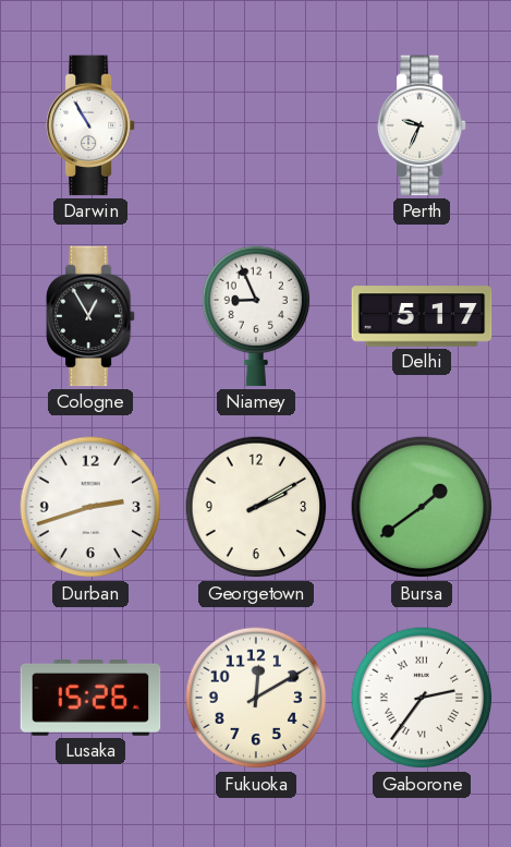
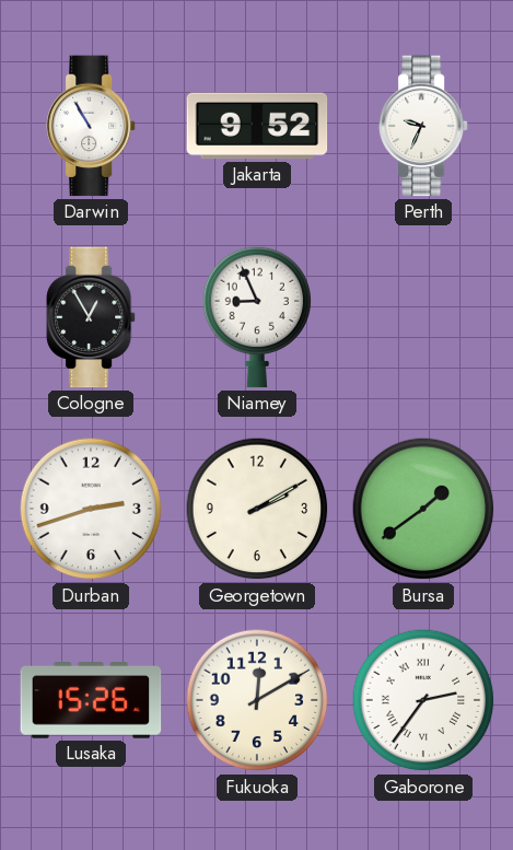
Jakarta: none -> 9:52
Delhi: 5:17 -> none
